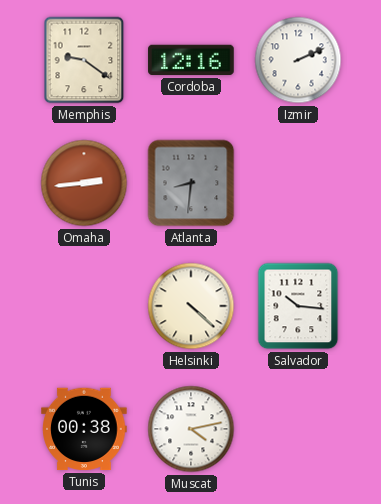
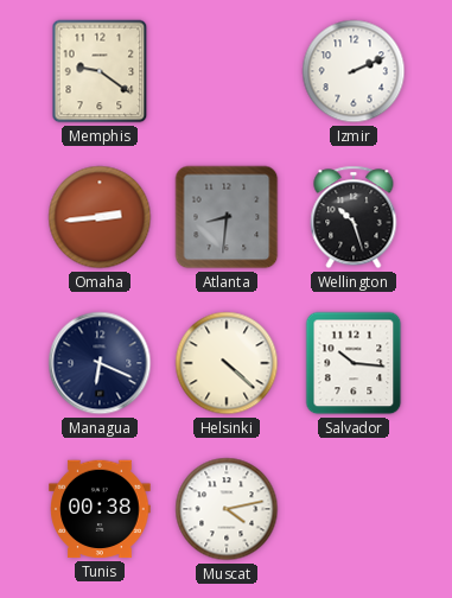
Cordoba: 12:16 -> none
Wellington: none -> 10:27
Managua: none -> 6:19
